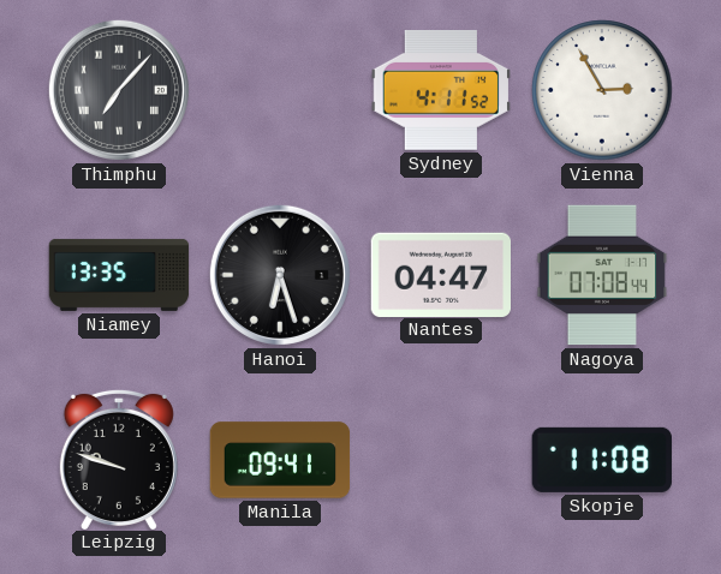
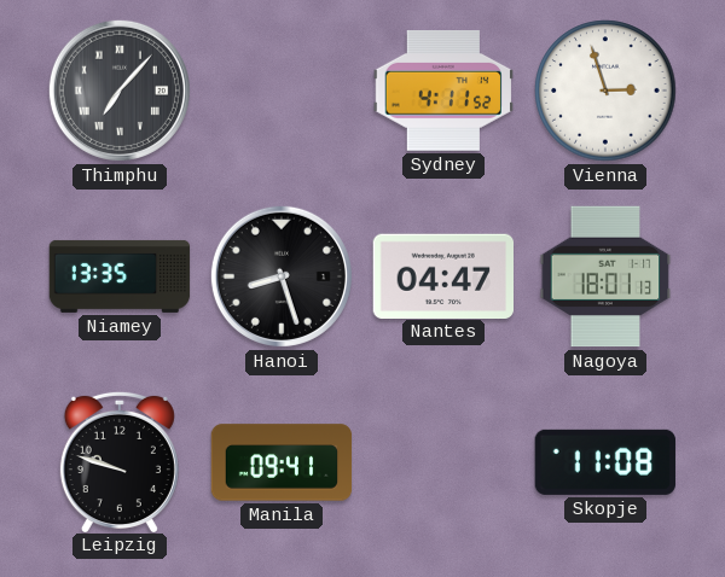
Vienna: 2:55 -> 2:57
Hanoi: 6:27 -> 8:27
Nagoya: 07:08 -> 18:01
